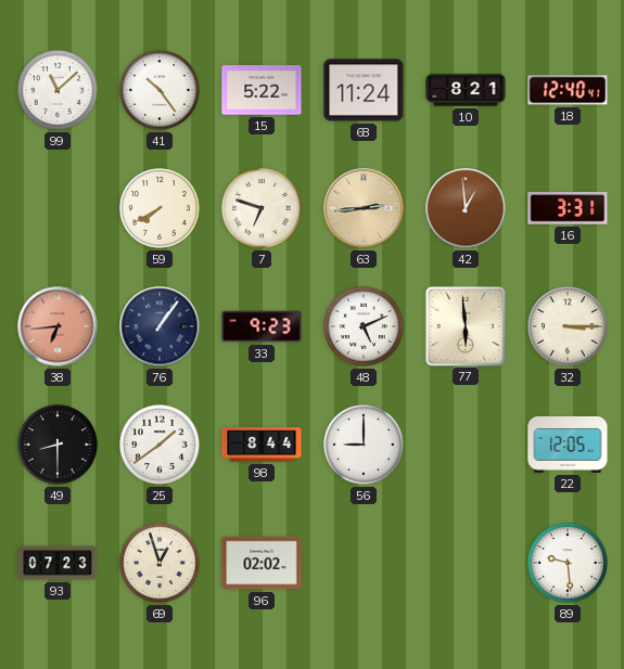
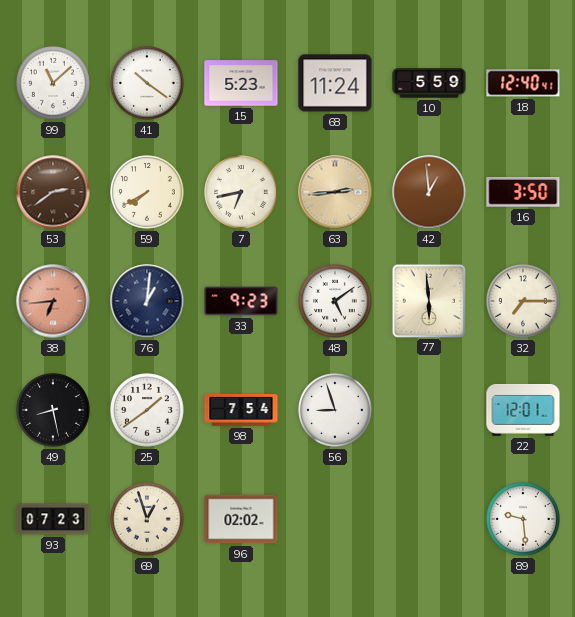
41: 10:24 -> 10:21
15: 5:22 -> 5:23
10: 8:21 -> 5:59
53: none -> 2:39
7: 6:48 -> 6:43
16: 3:31 -> 3:50
76: 1:06 -> 1:01
48: 5:11 -> 5:09
32: 3:15 -> 7:15
49: 8:30 -> 8:28
98: 8:44 -> 7:54
56: 9:00 -> 8:57
22: 12:05 -> 12:01
